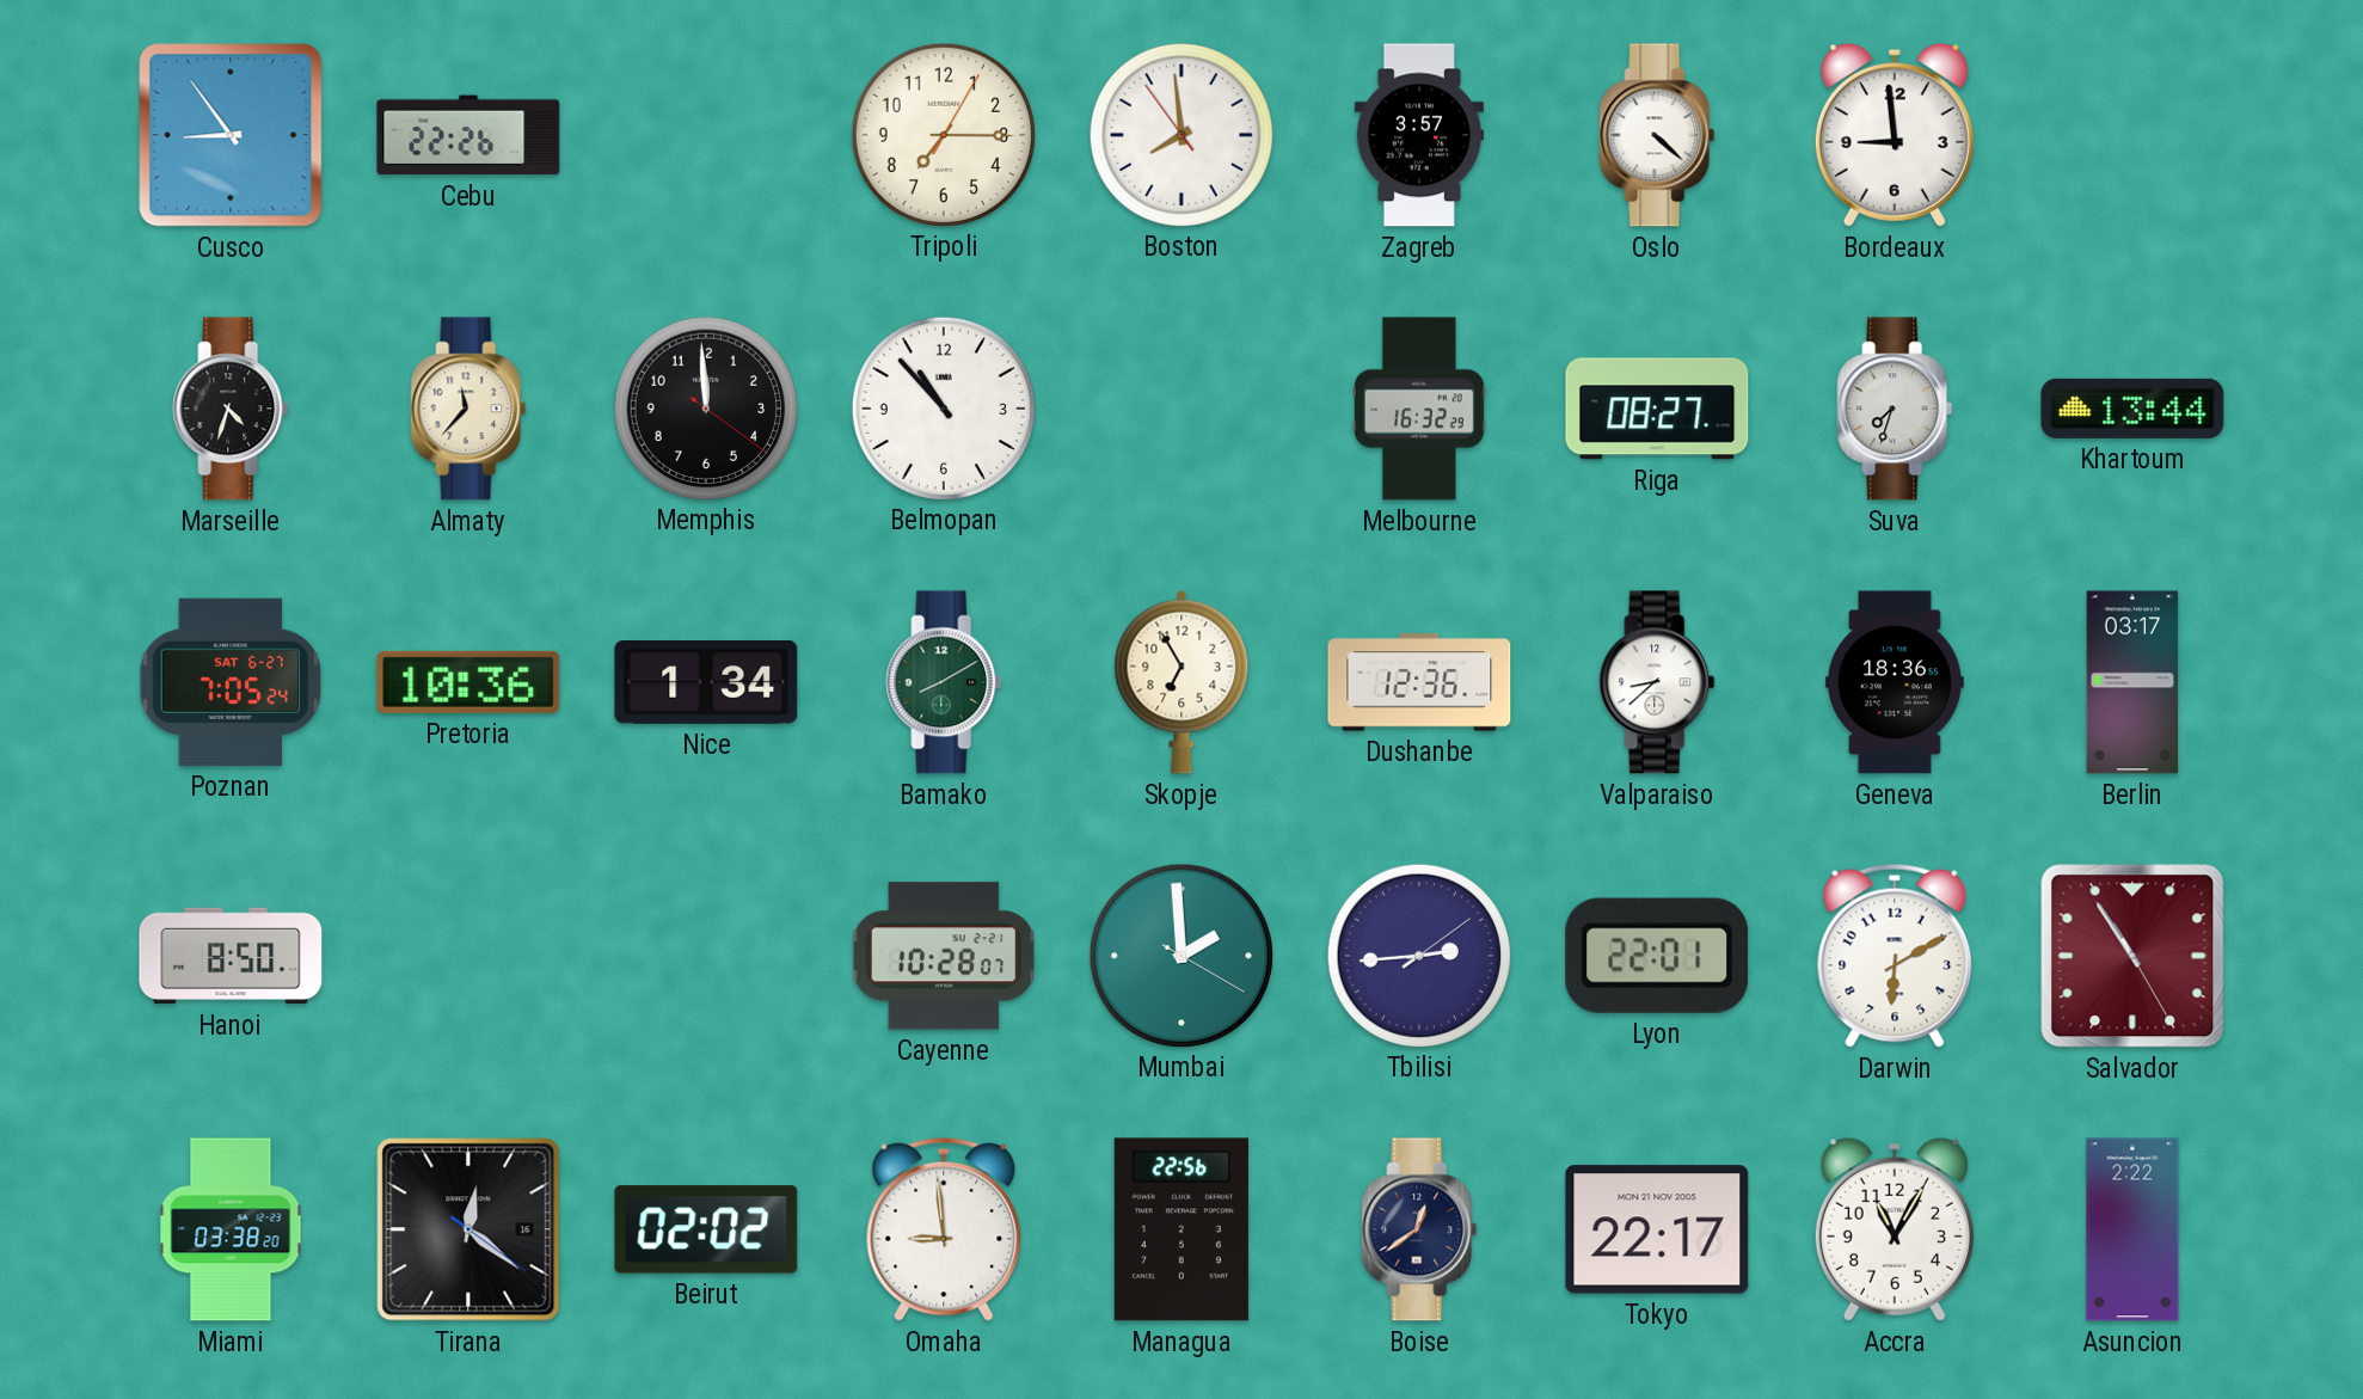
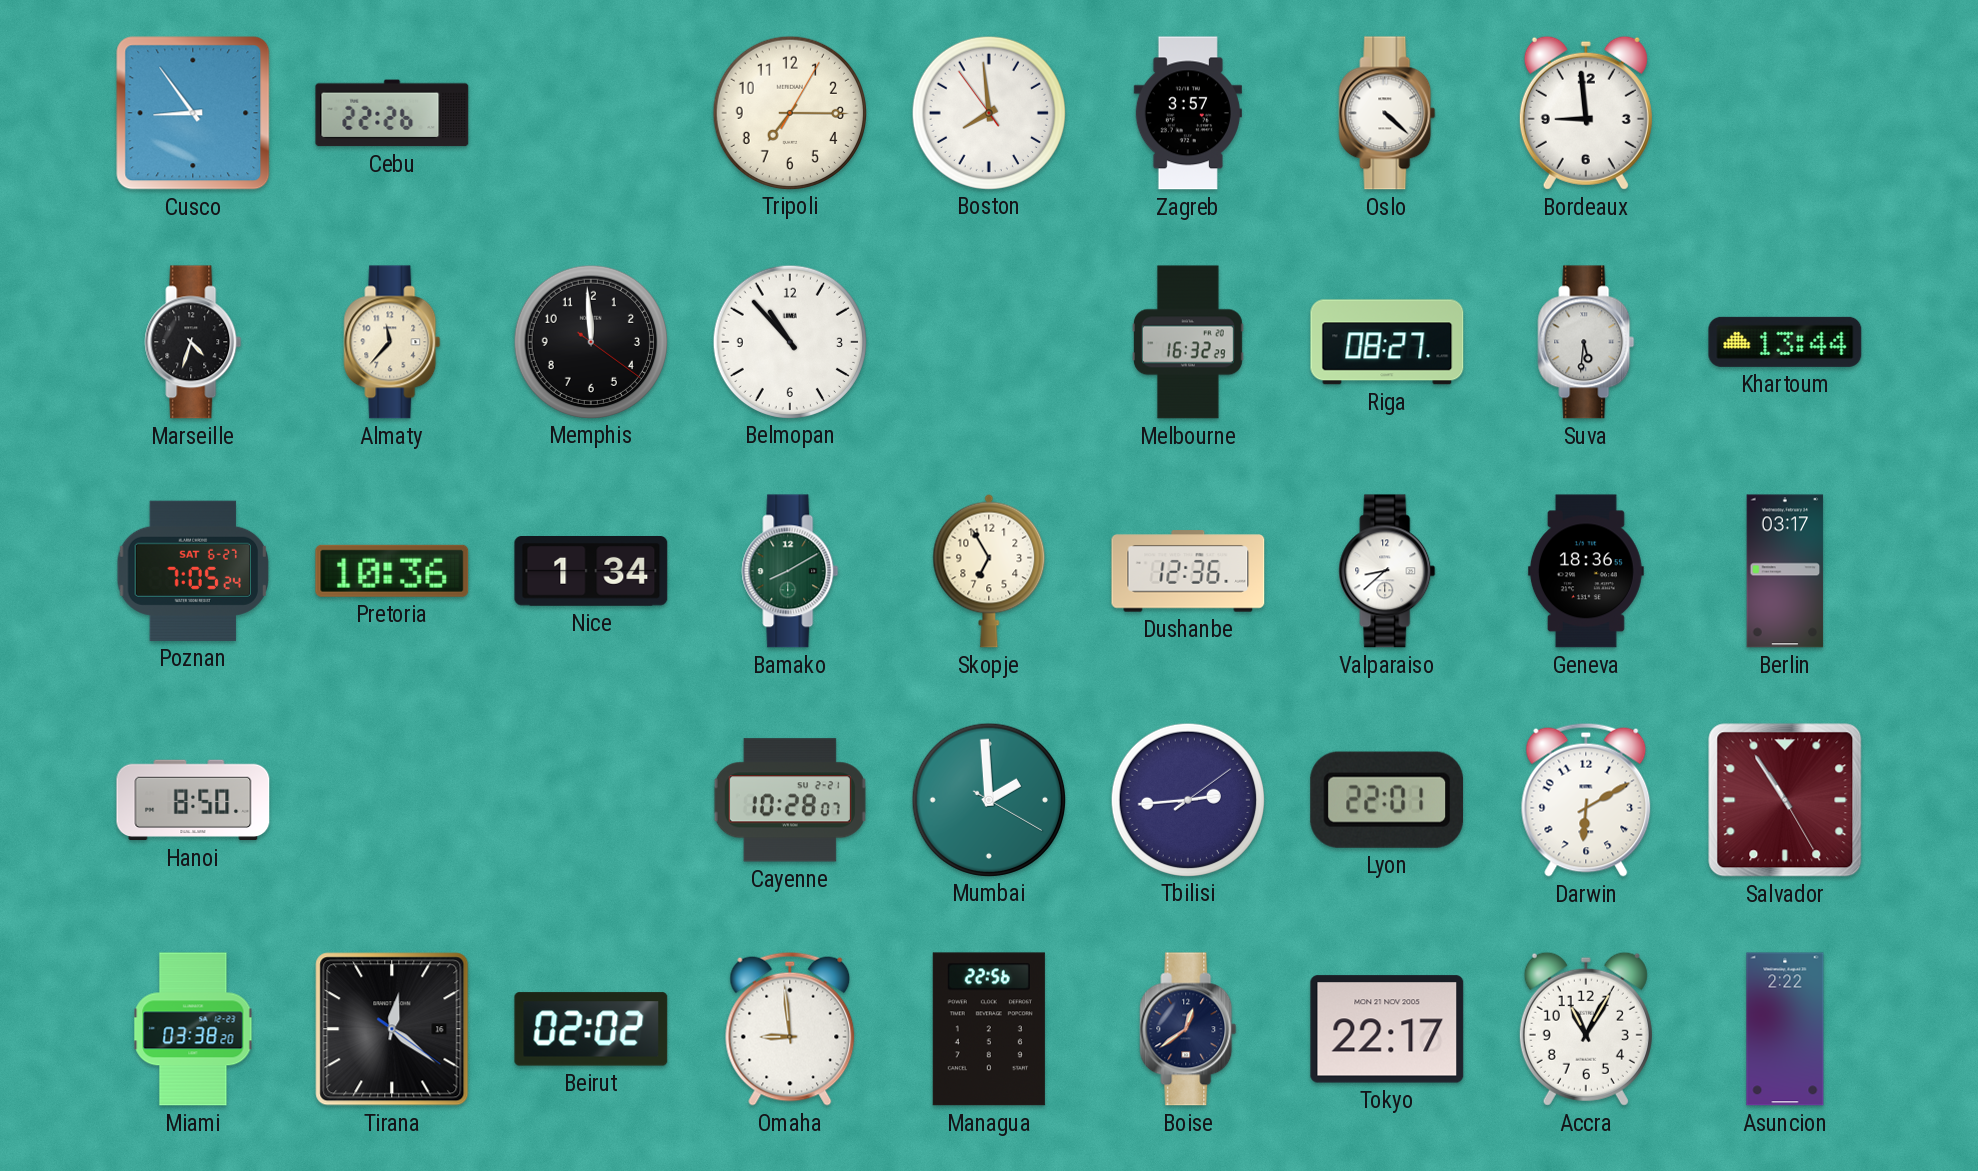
Suva: 7:33 -> 5:31
